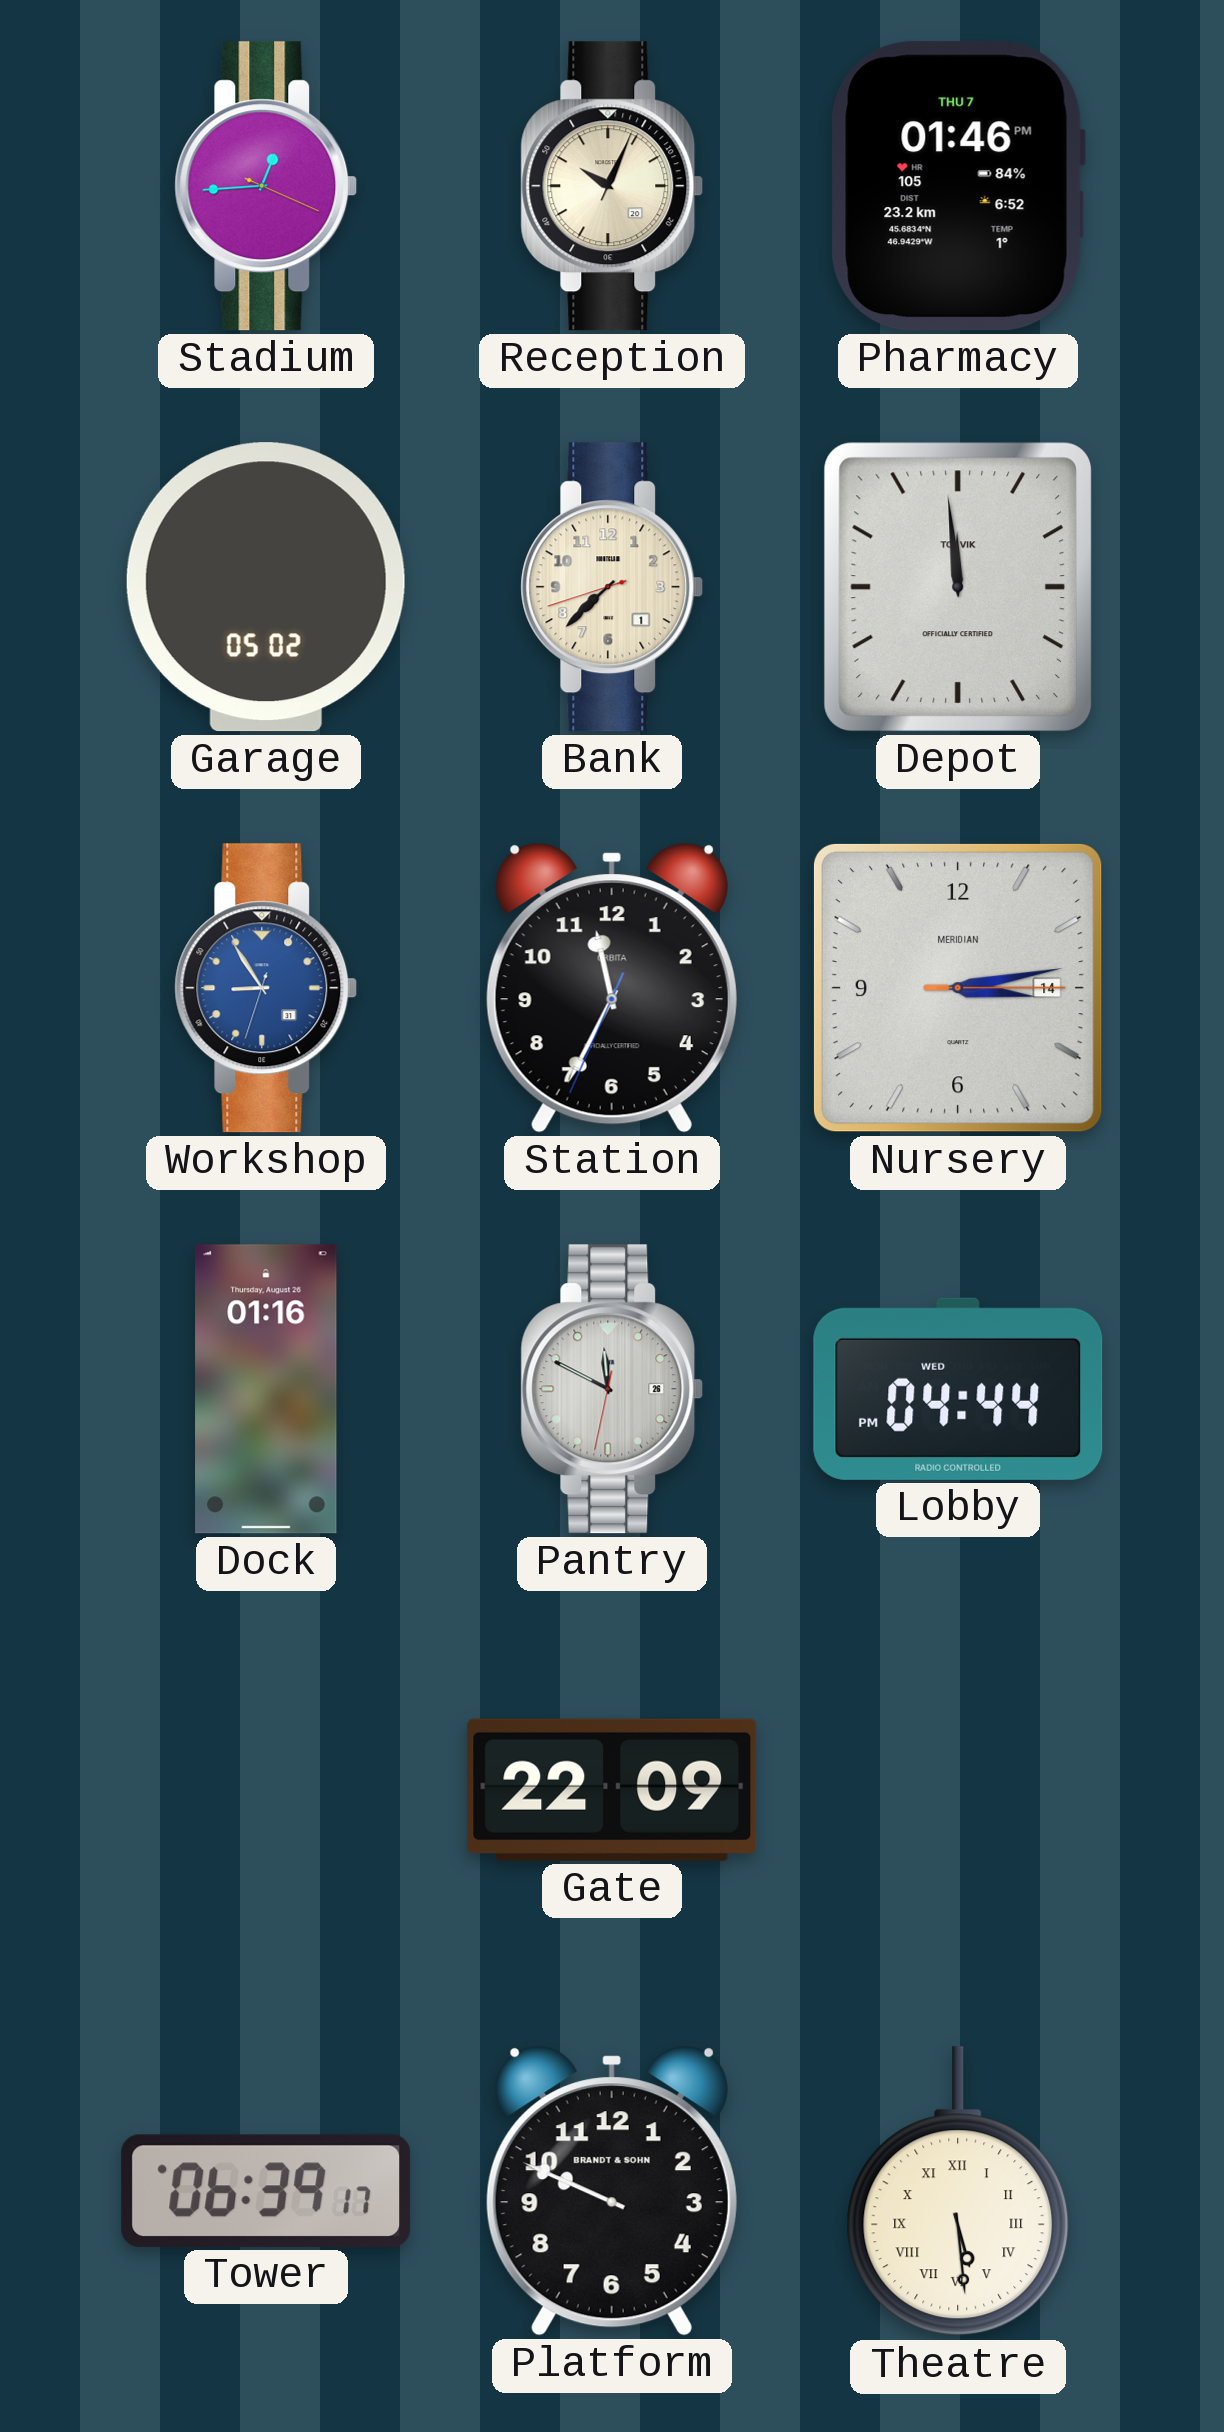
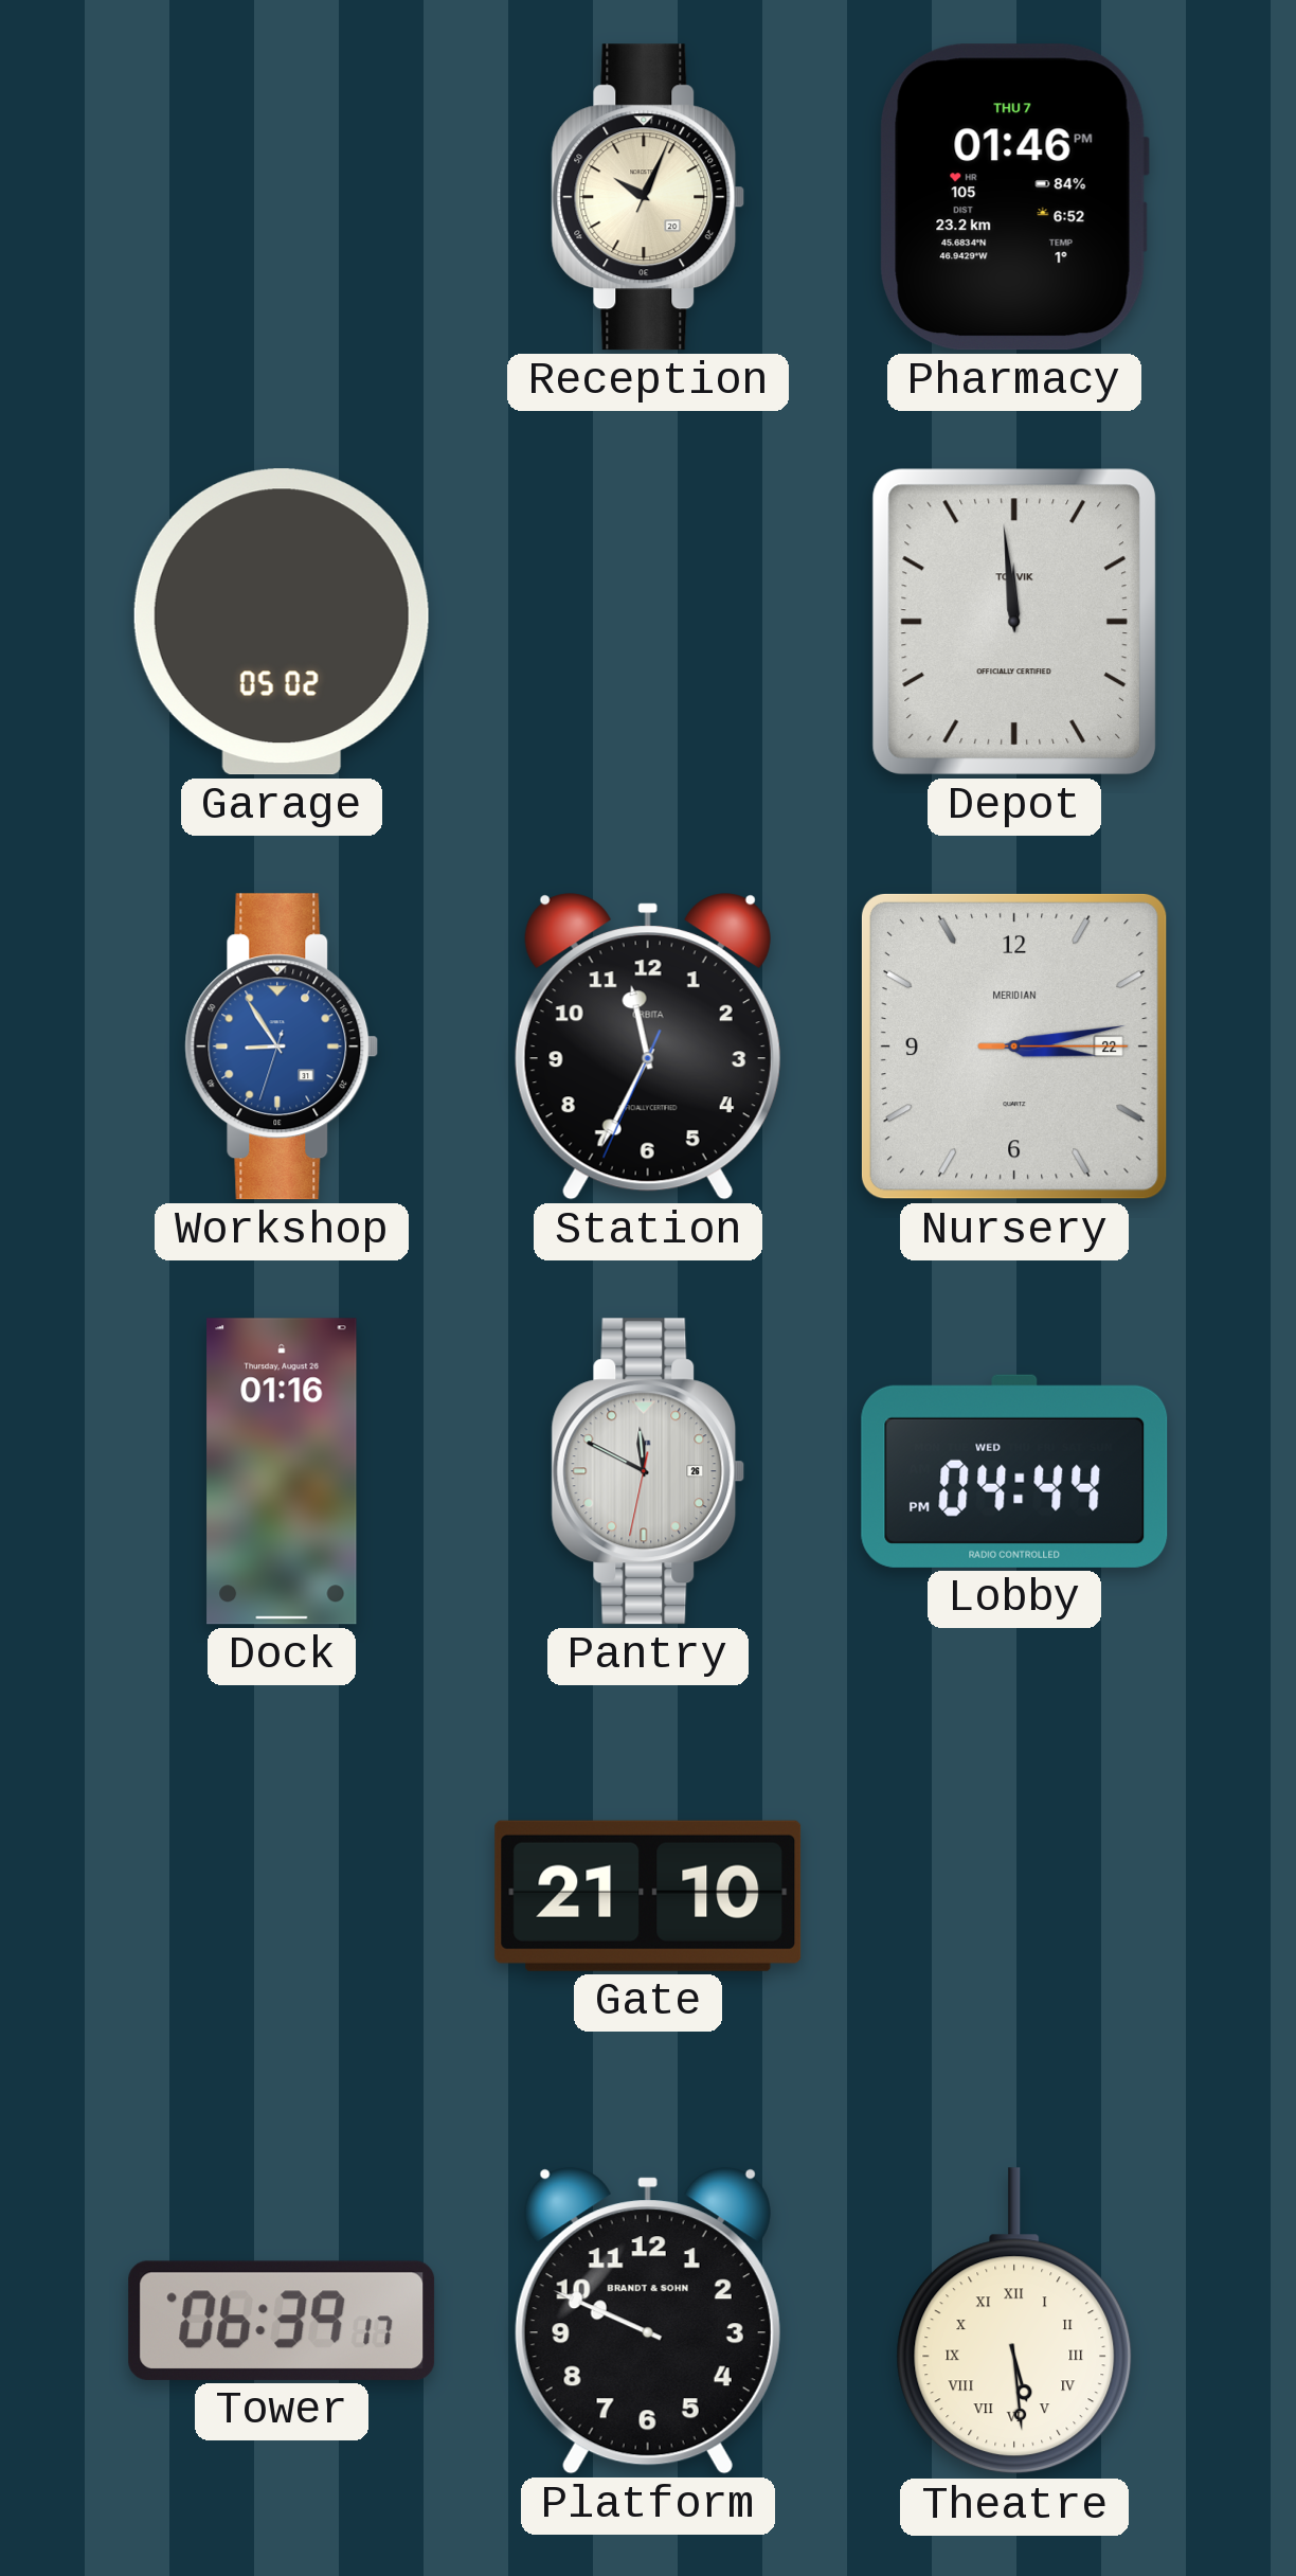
Stadium: 12:44 -> none
Bank: 7:37 -> none
Nursery date: 14 -> 22
Gate: 22:09 -> 21:10
